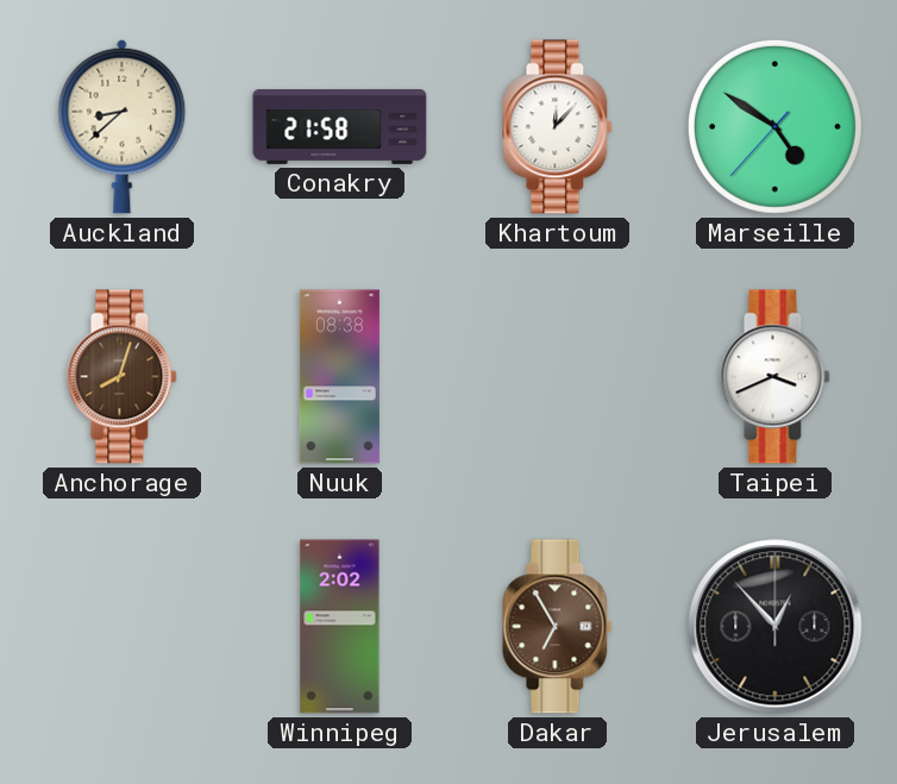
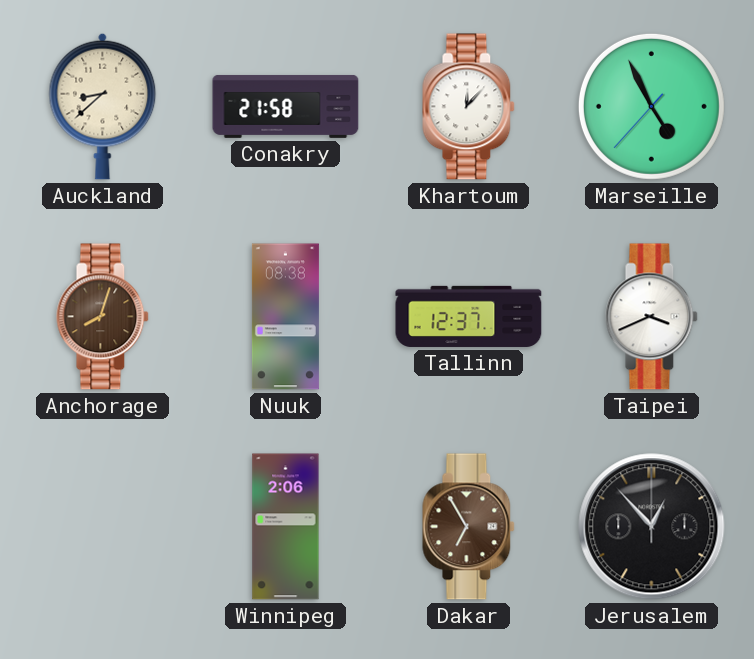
Marseille: 4:50 -> 4:55
Tallinn: none -> 12:37
Winnipeg: 2:02 -> 2:06
